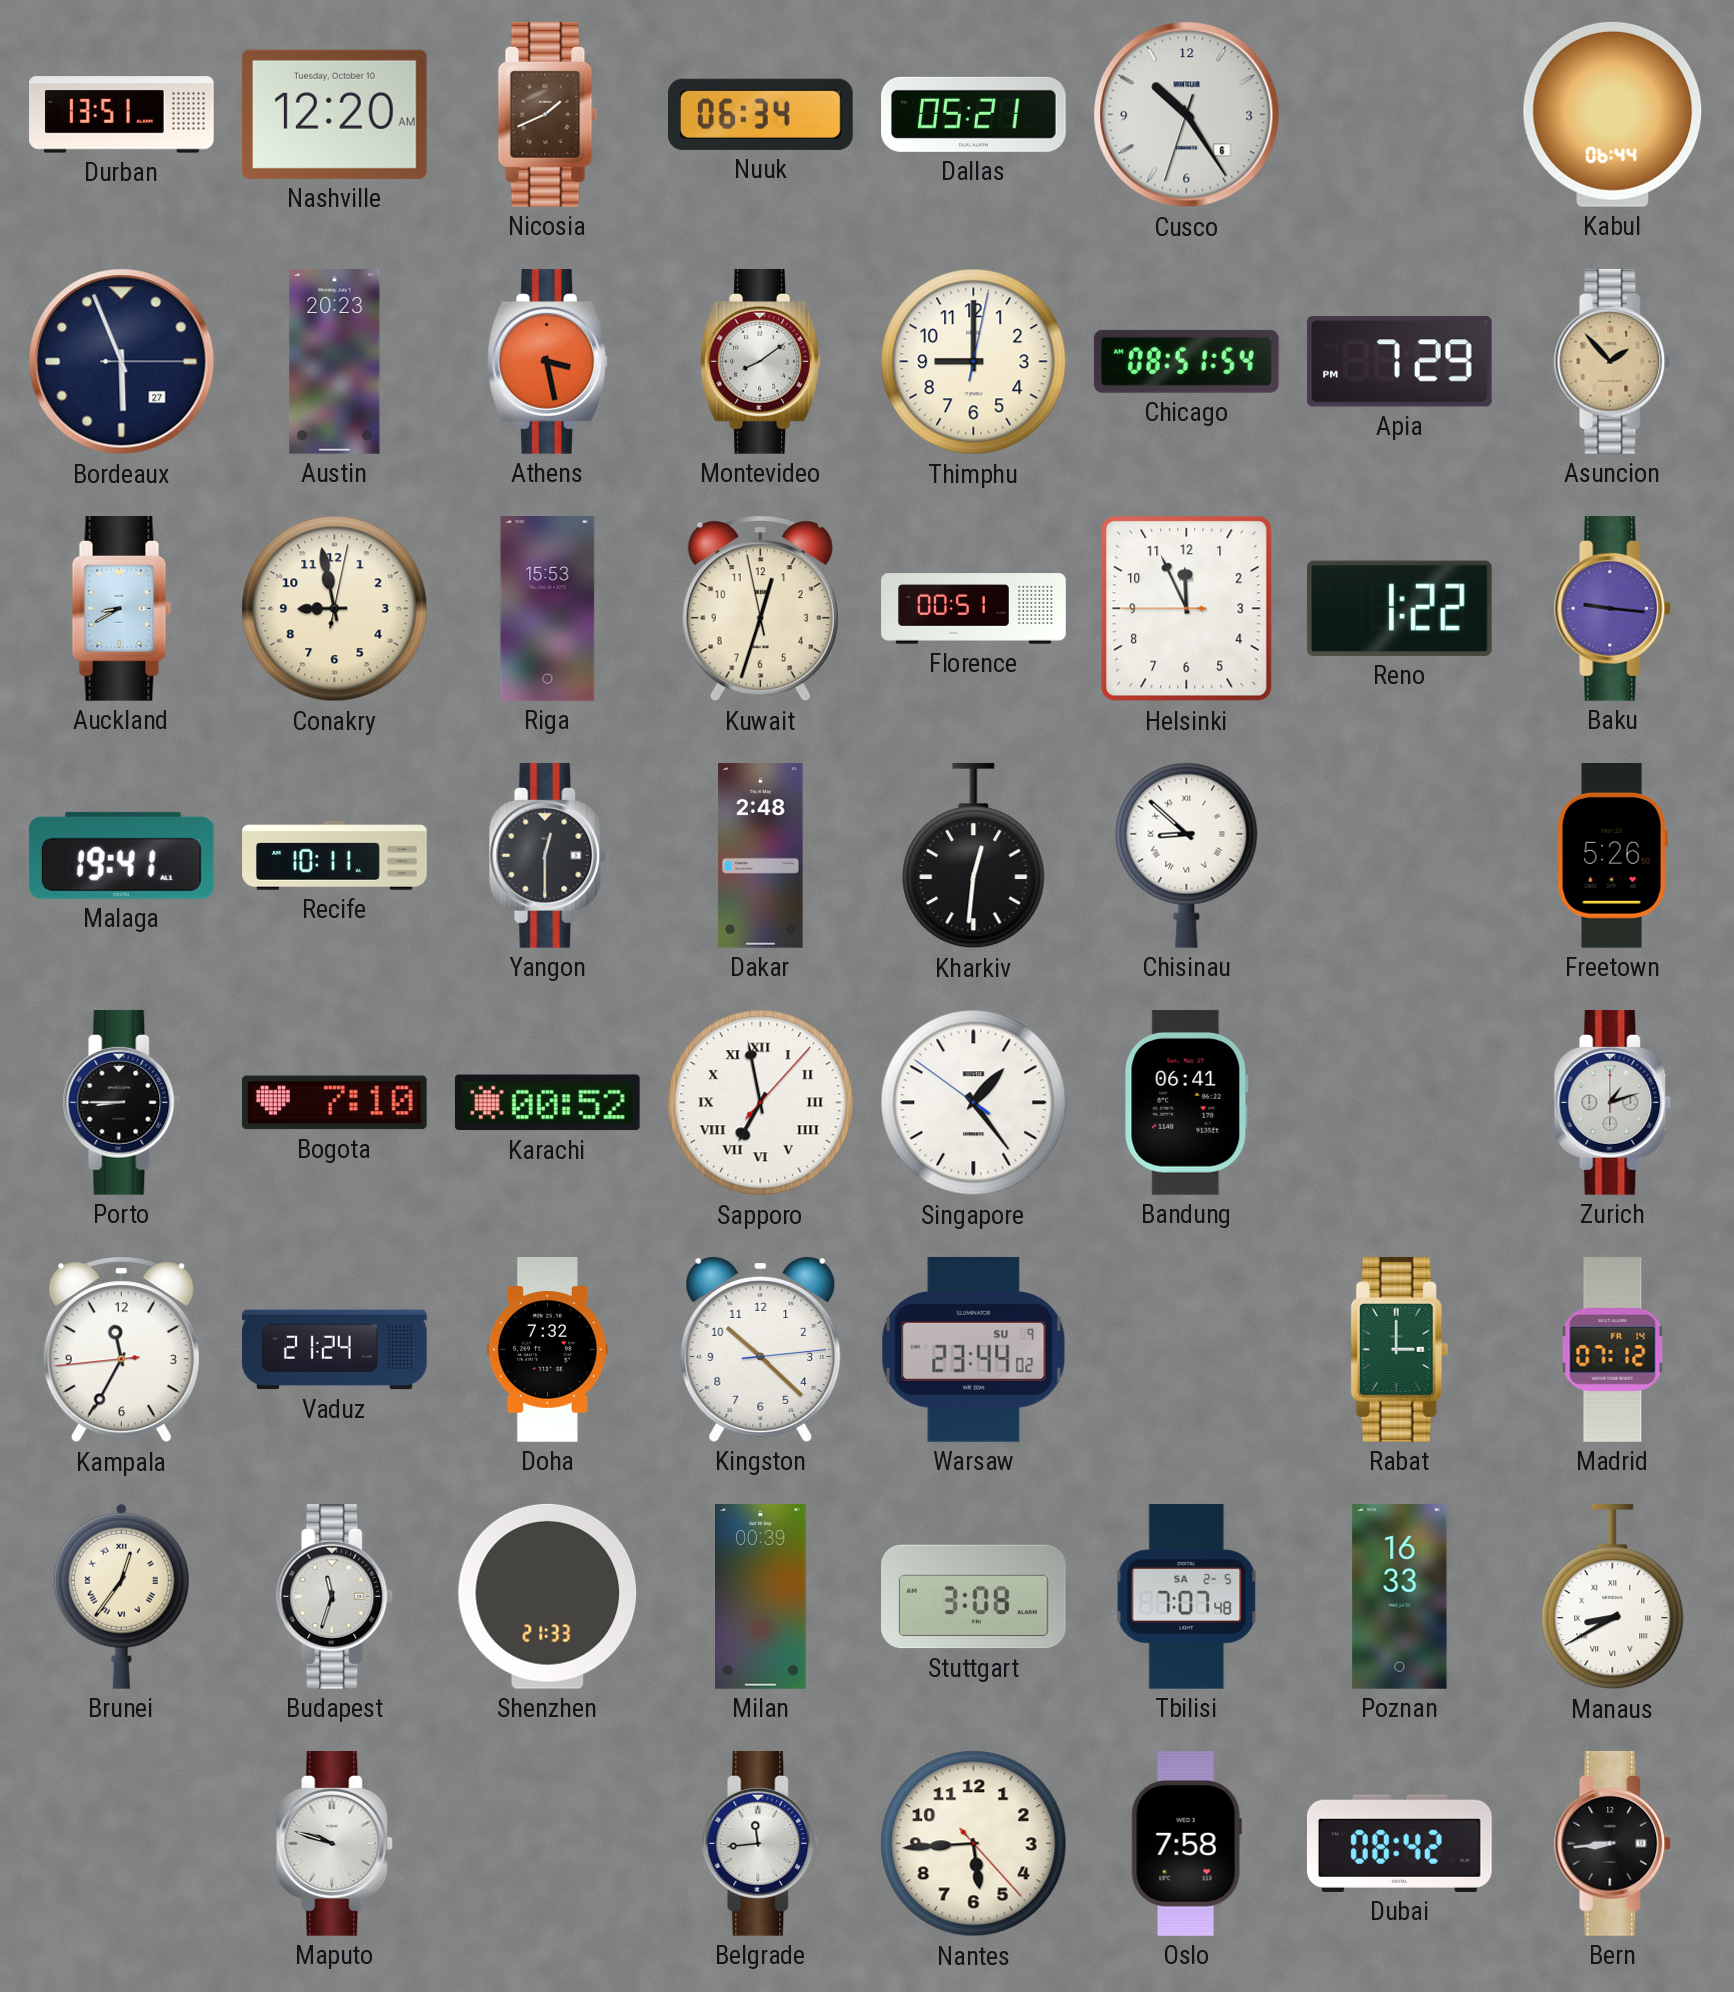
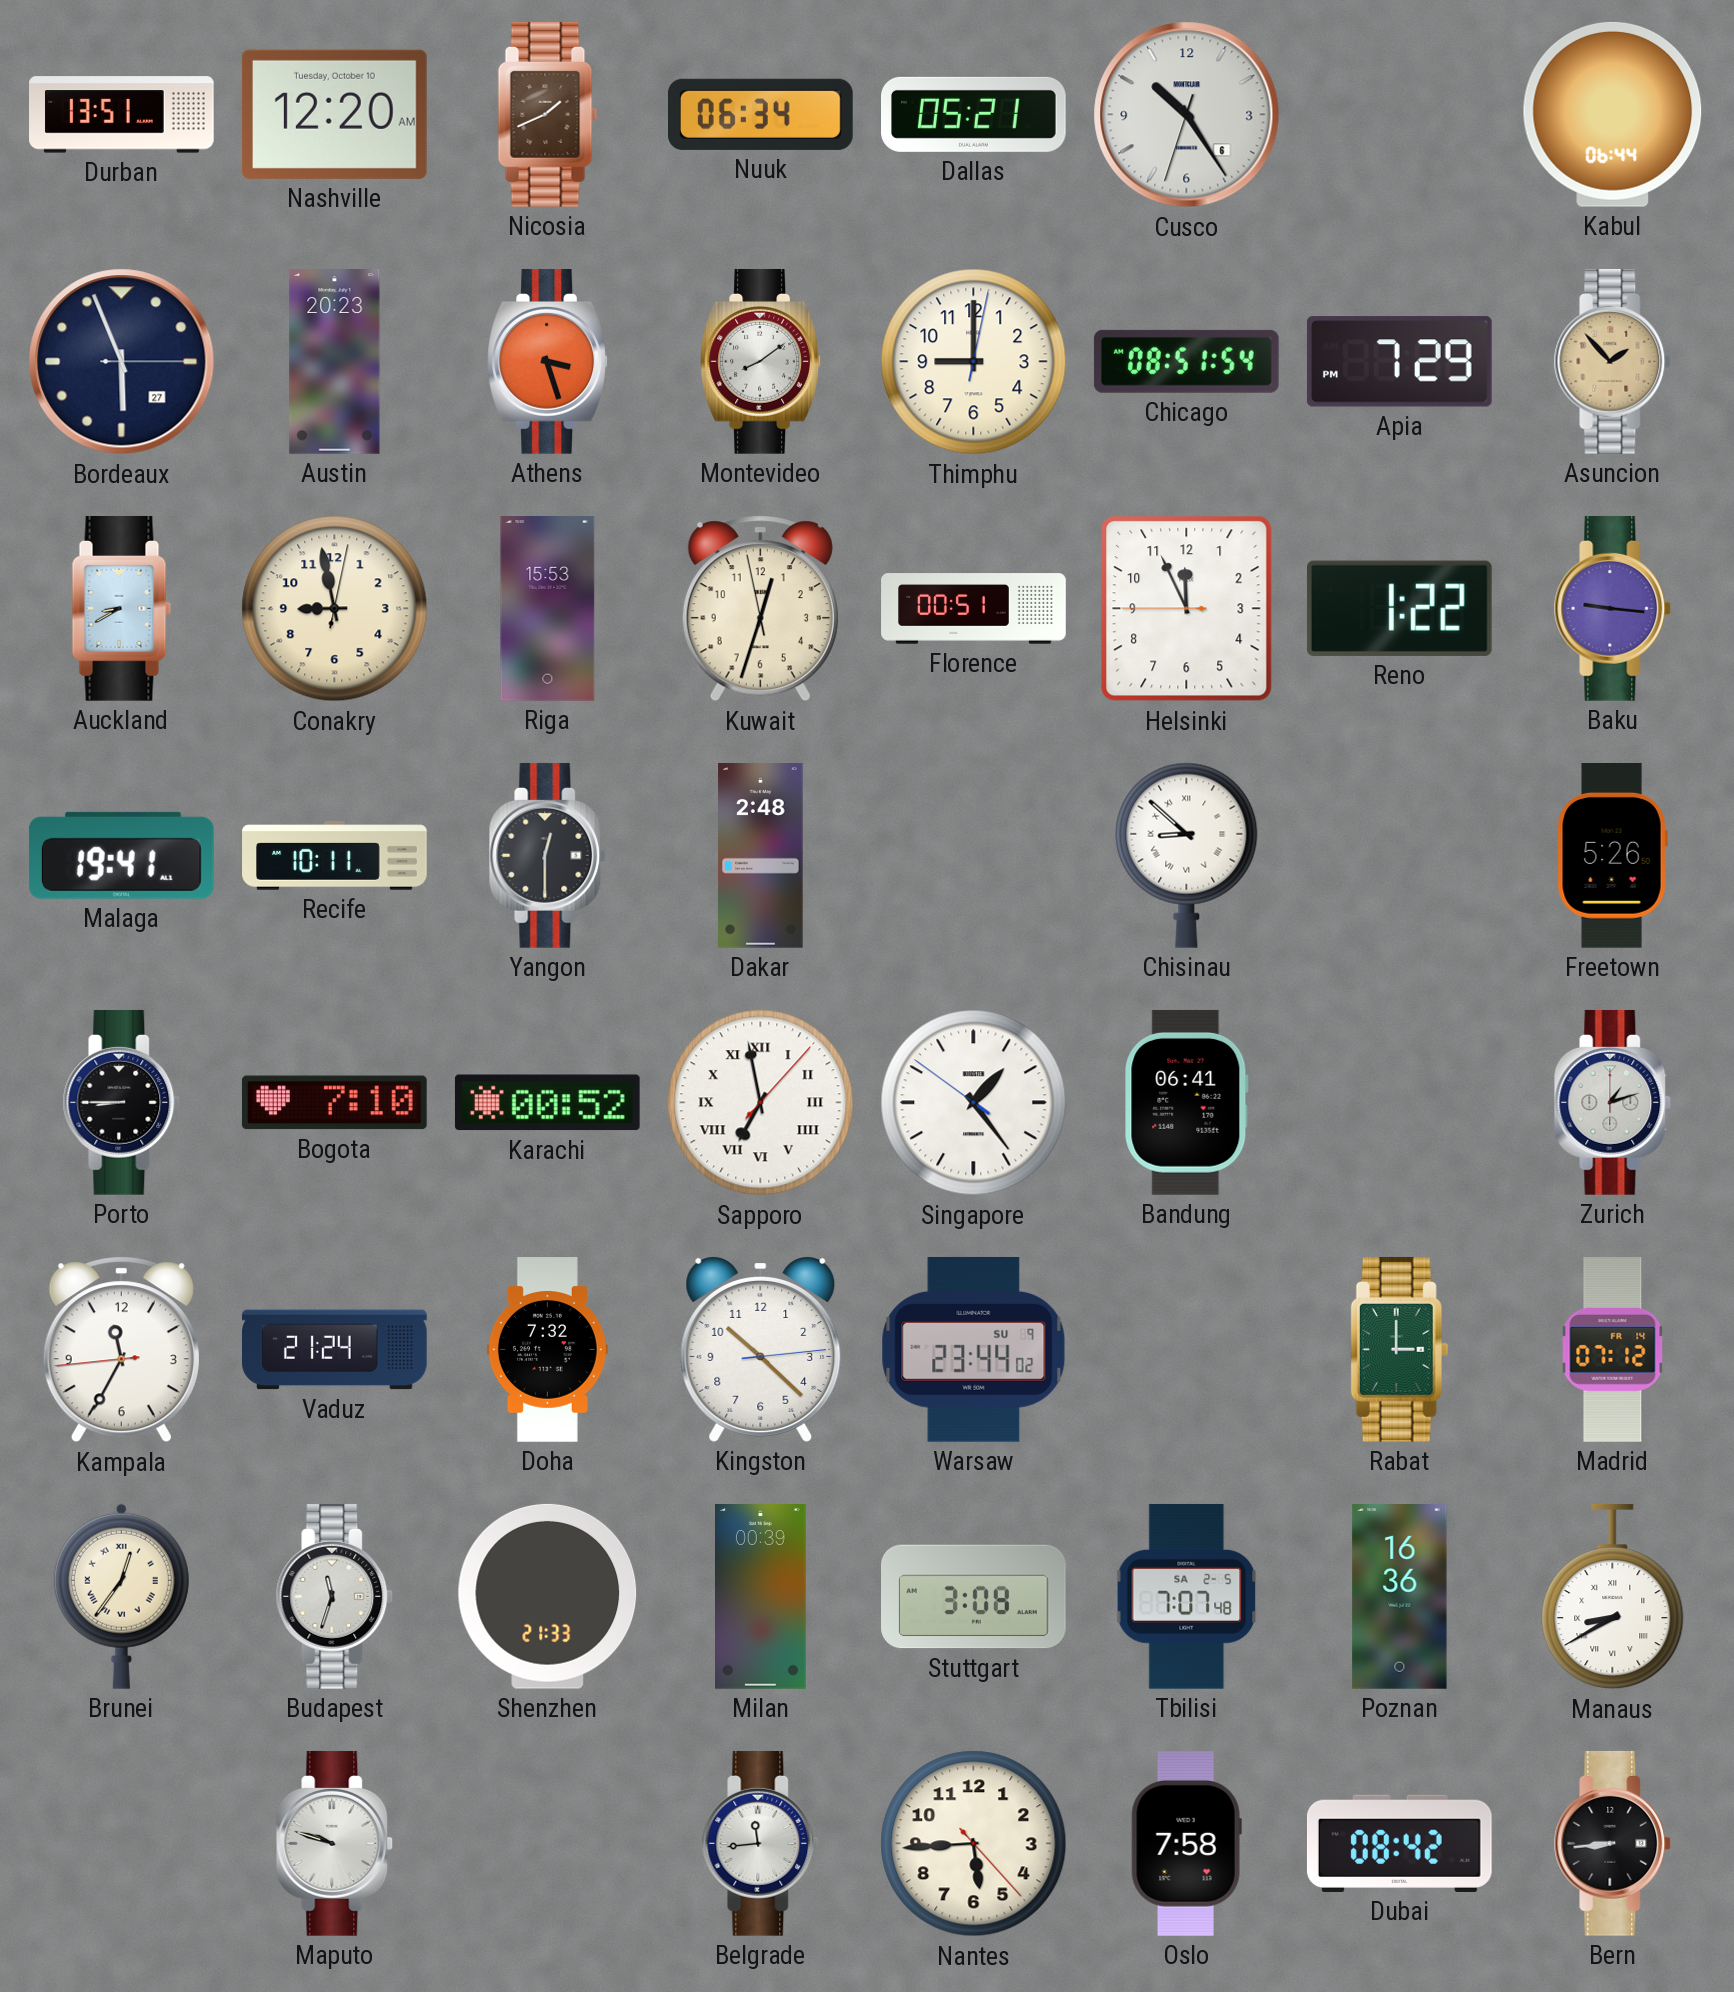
Athens: 3:28 -> 3:27
Kharkiv: 12:31 -> none
Poznan: 16:33 -> 16:36
